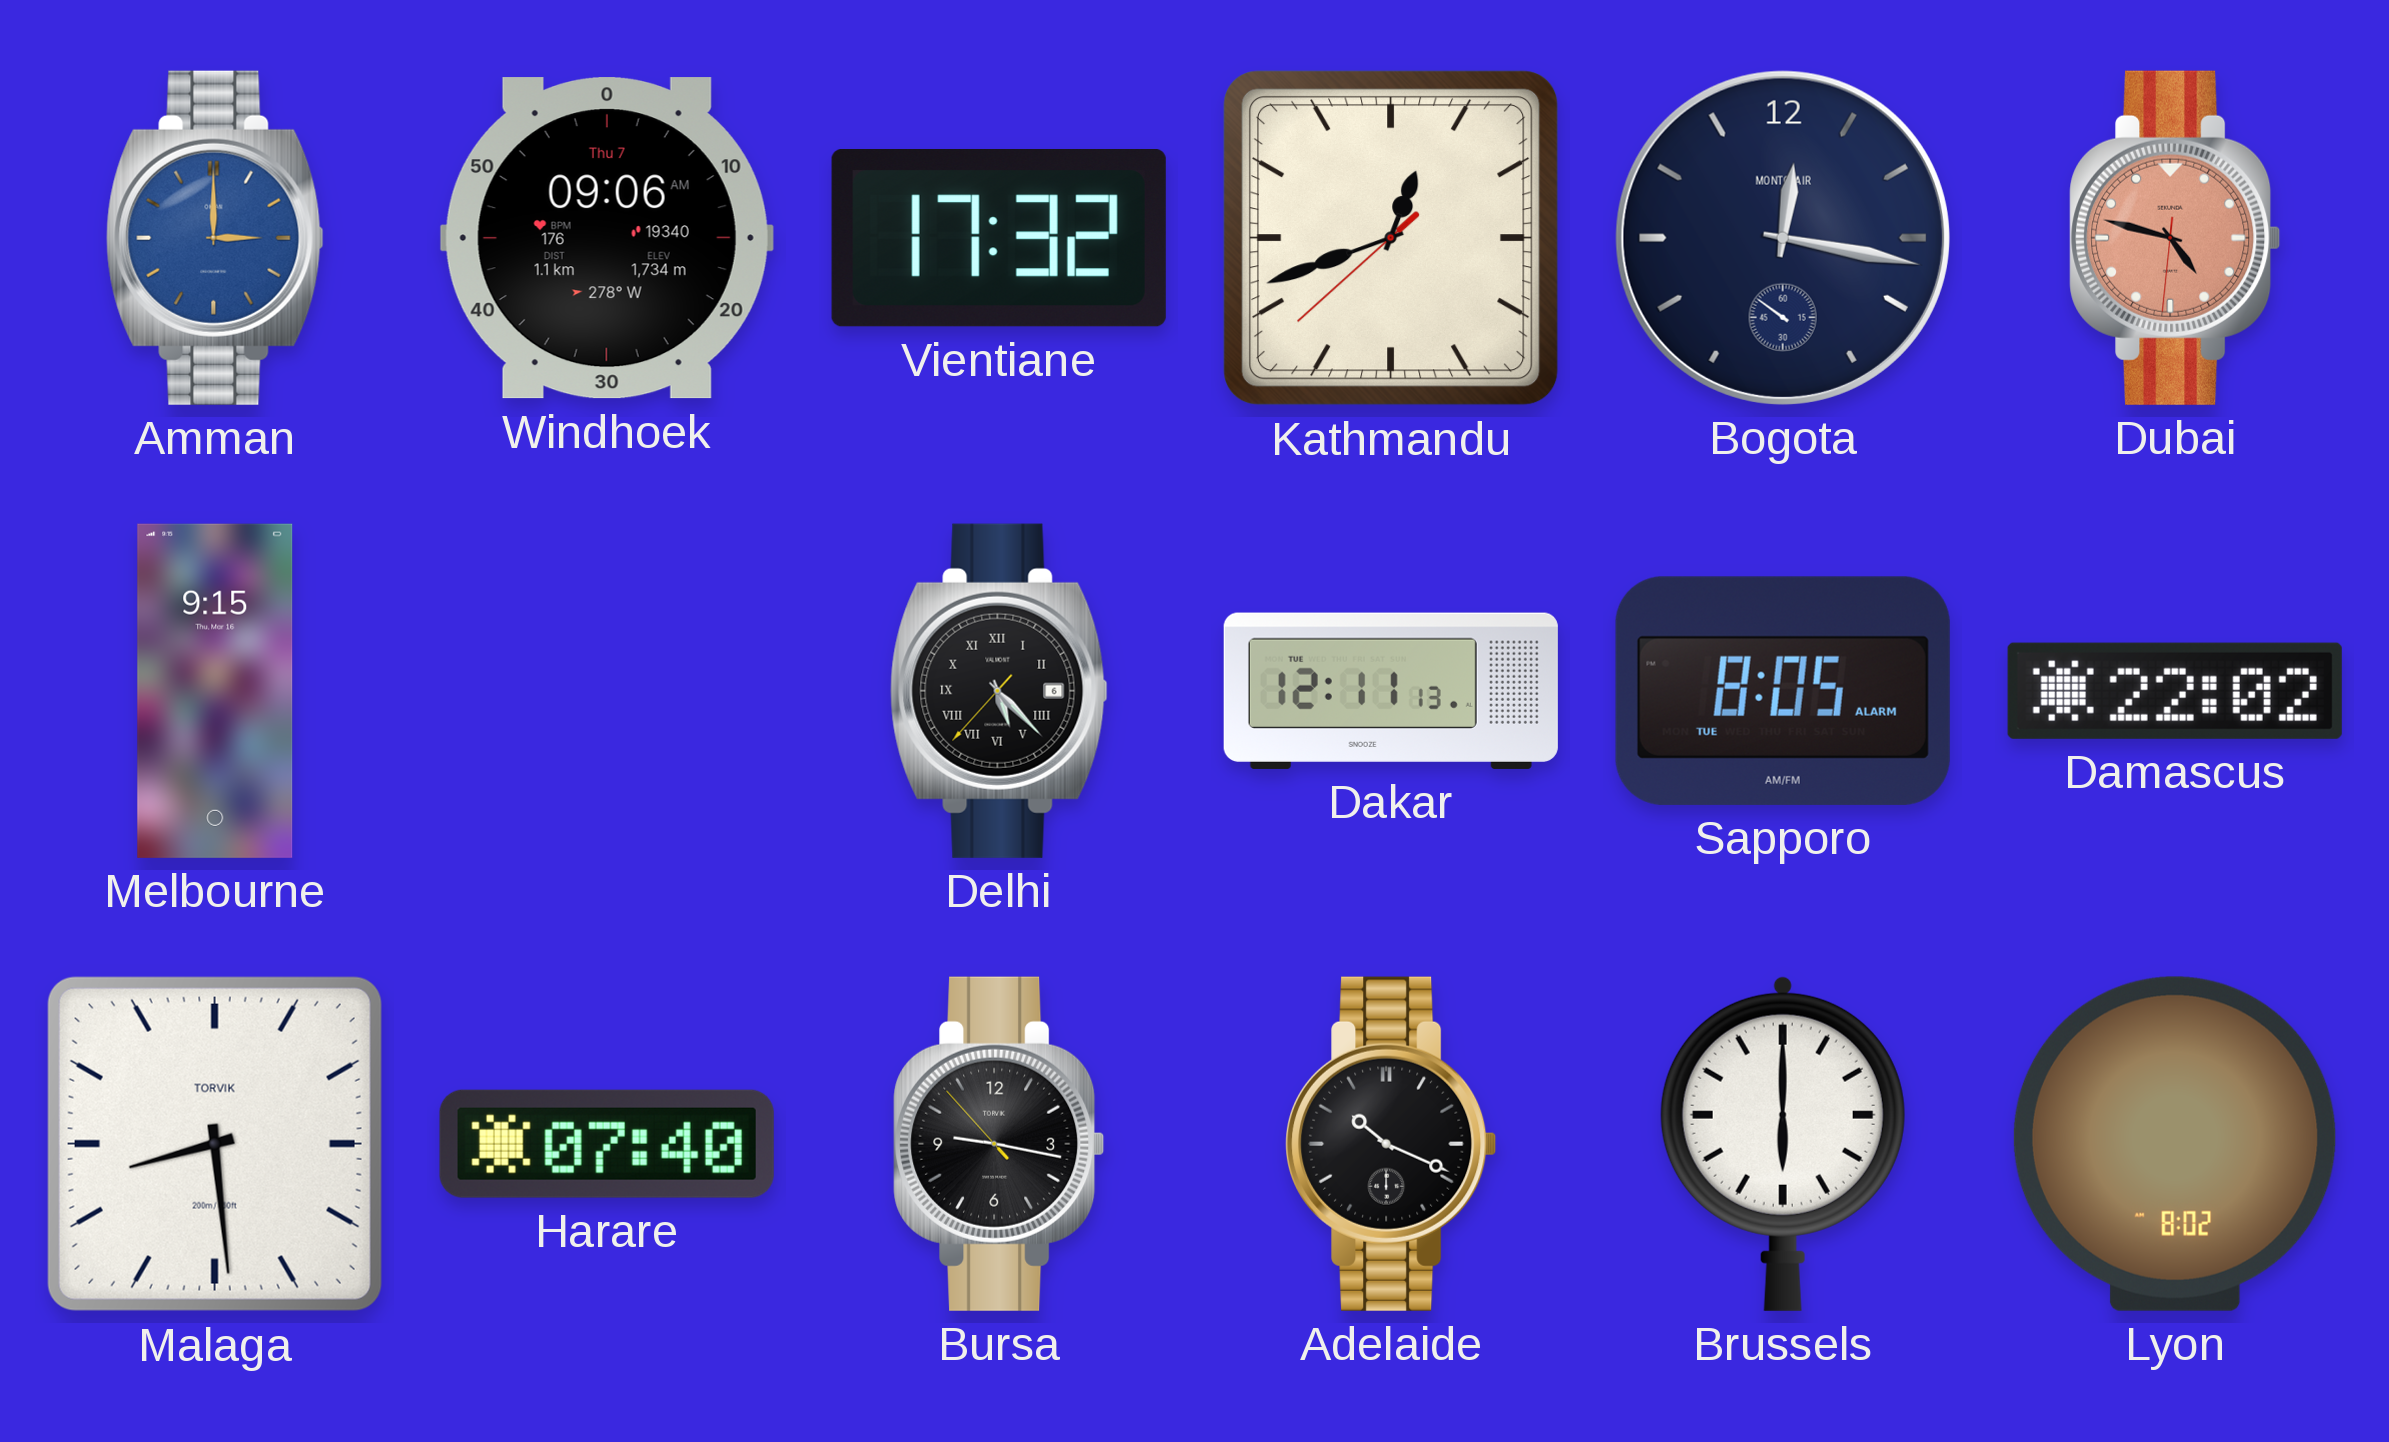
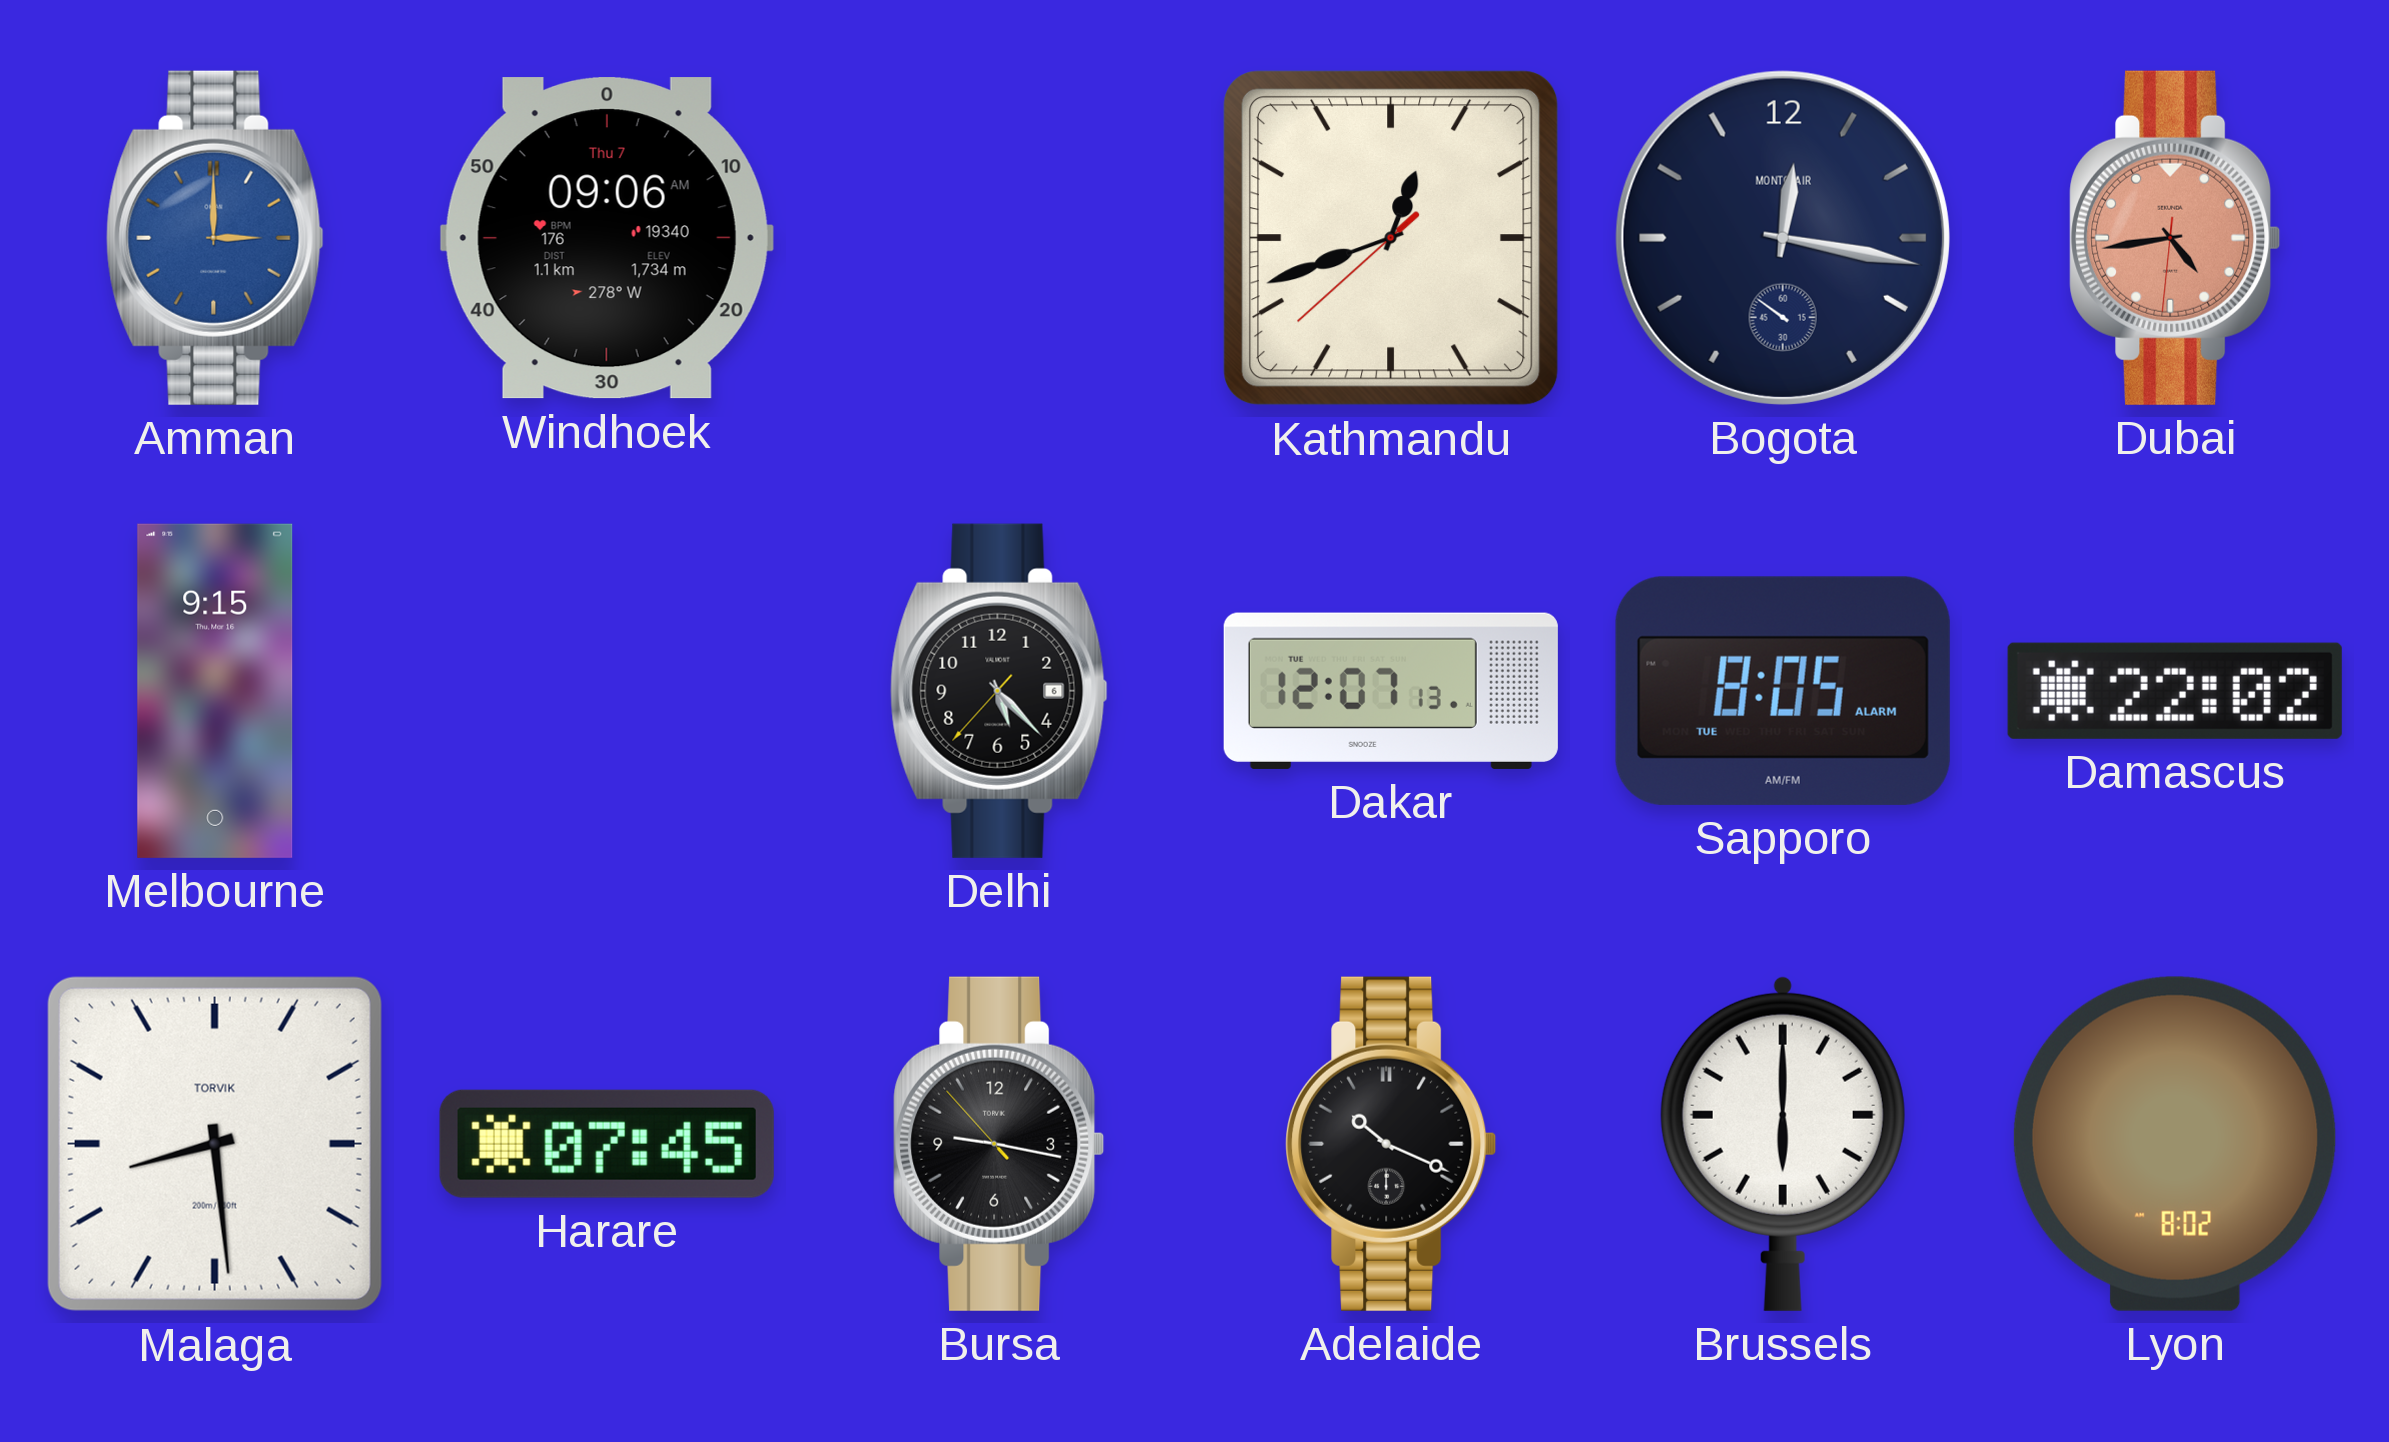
Vientiane: 17:32 -> none
Dubai: 4:47 -> 4:43
Delhi numerals: Roman -> Arabic
Dakar: 12:11 -> 12:07
Harare: 07:40 -> 07:45
